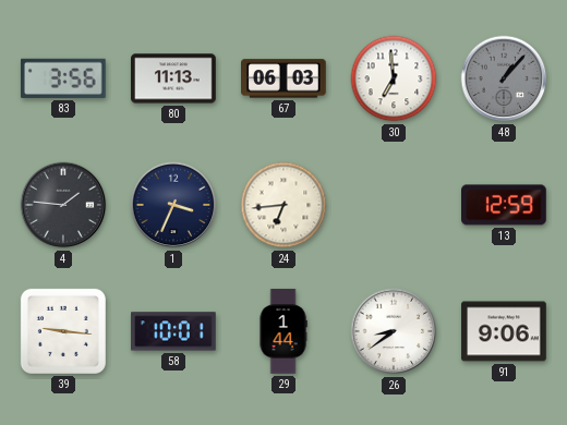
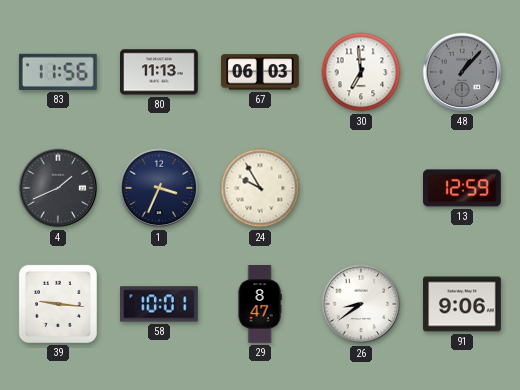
83: 3:56 -> 11:56
4: 1:46 -> 1:41
24: 6:44 -> 9:55
29: 1:44 -> 8:47
